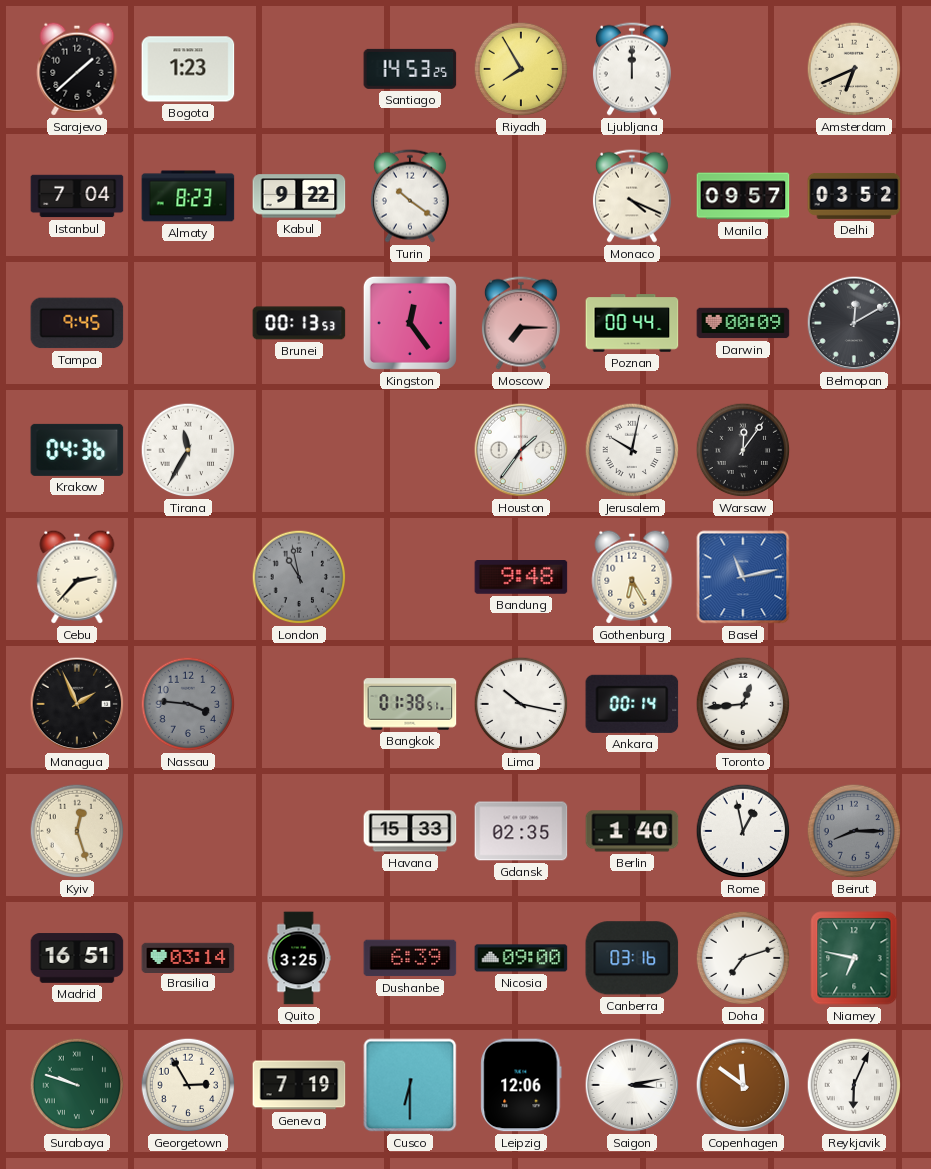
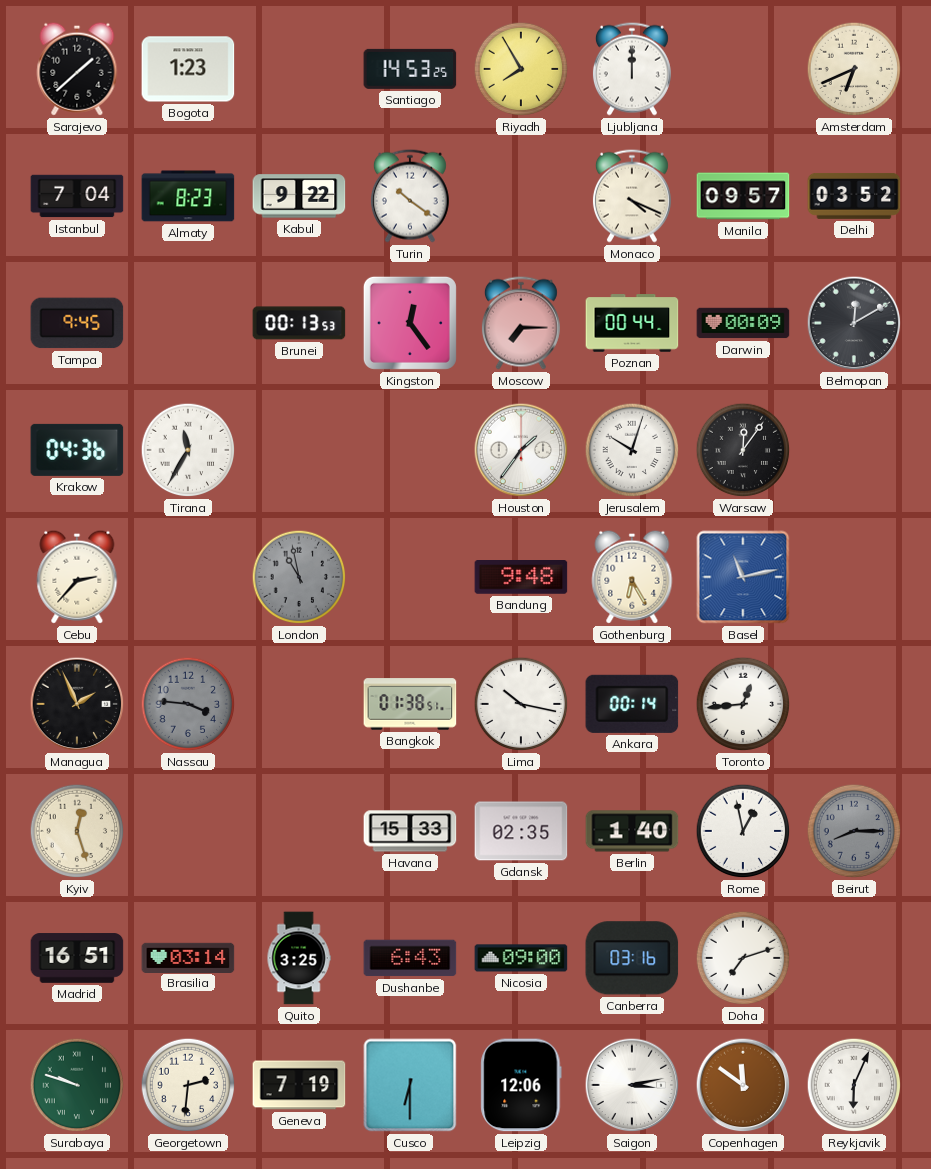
Jerusalem: 10:02 -> 10:03
Dushanbe: 6:39 -> 6:43
Niamey: 6:47 -> none
Georgetown: 2:55 -> 2:31
